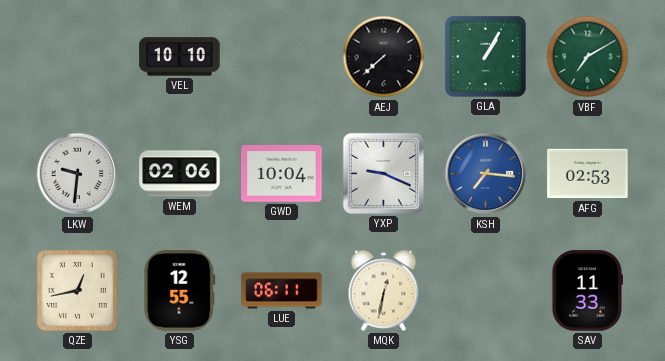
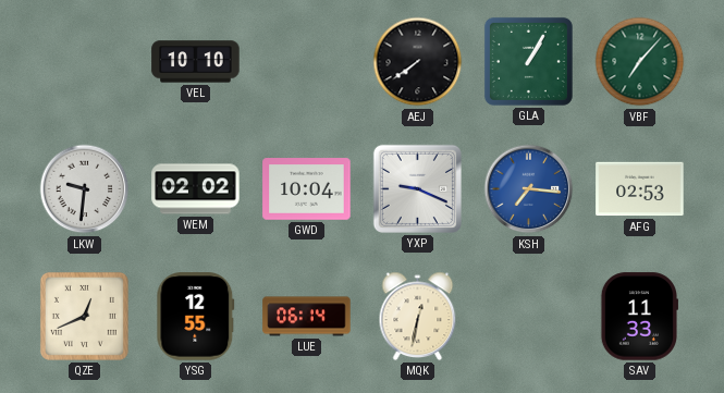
AEJ: 7:38 -> 7:39
VBF: 7:10 -> 7:07
WEM: 02:06 -> 02:02
QZE: 12:43 -> 12:41
LUE: 06:11 -> 06:14
